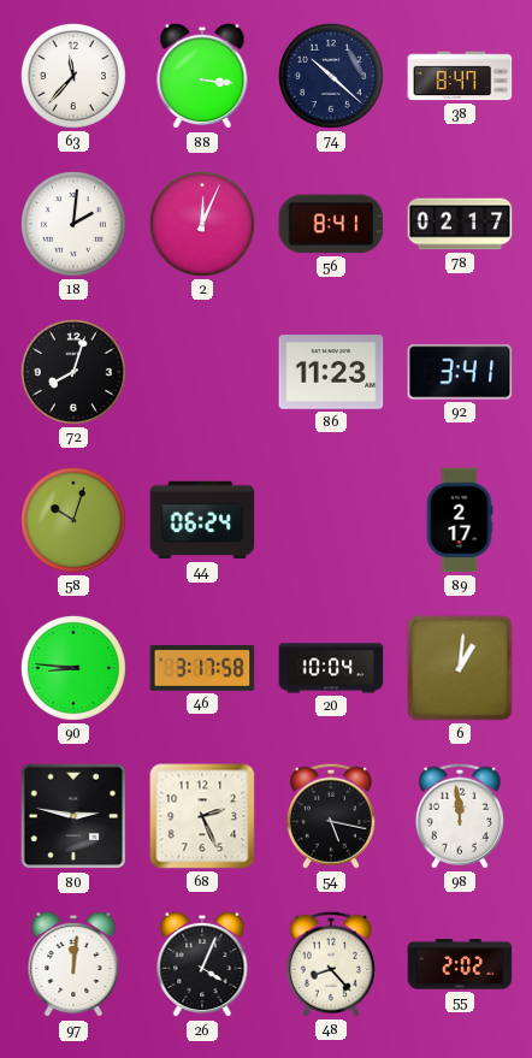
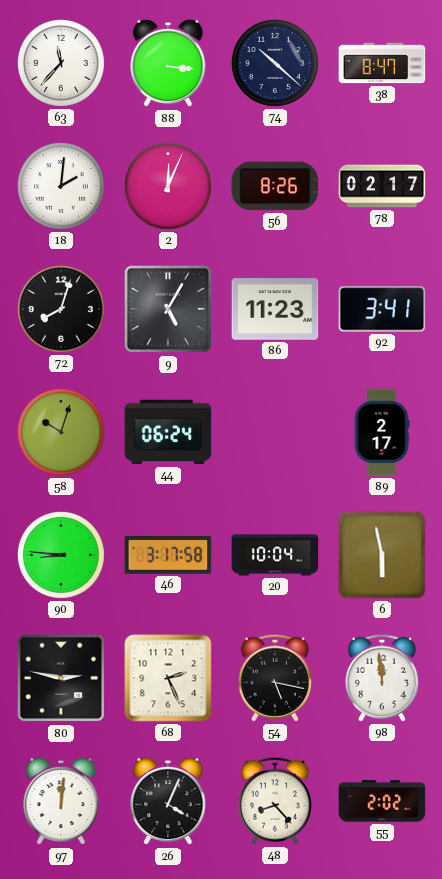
56: 8:41 -> 8:26
9: none -> 5:05
6: 1:01 -> 5:58
